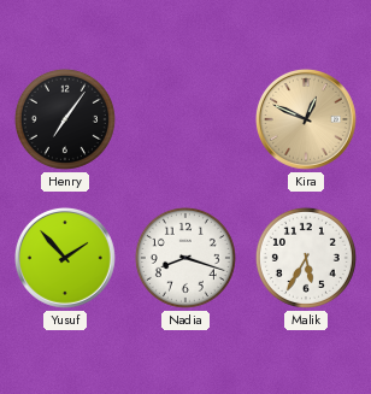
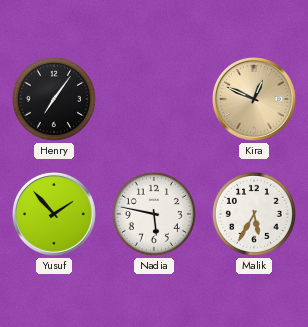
Nadia: 8:18 -> 5:47
